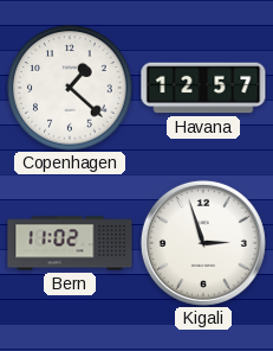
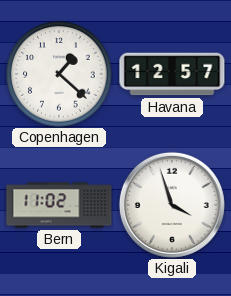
Kigali: 2:57 -> 3:57
